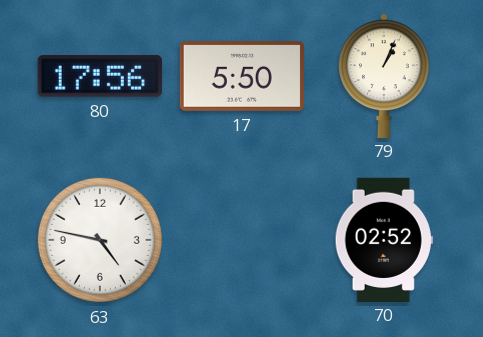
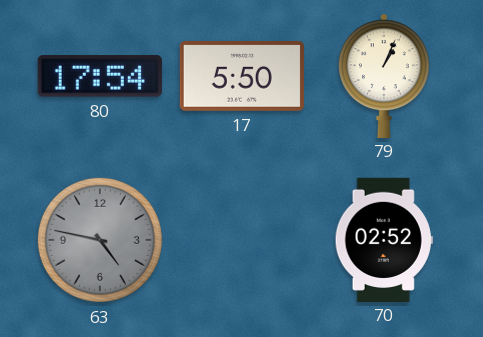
80: 17:56 -> 17:54
63 dial: white -> grey
